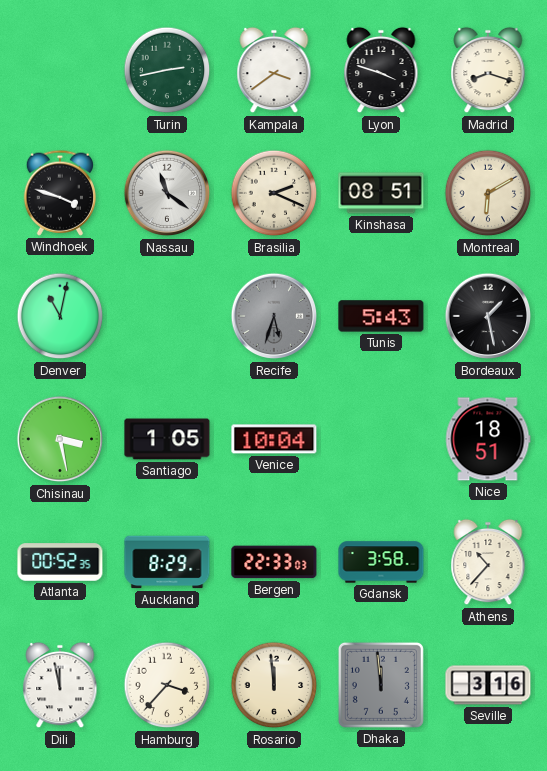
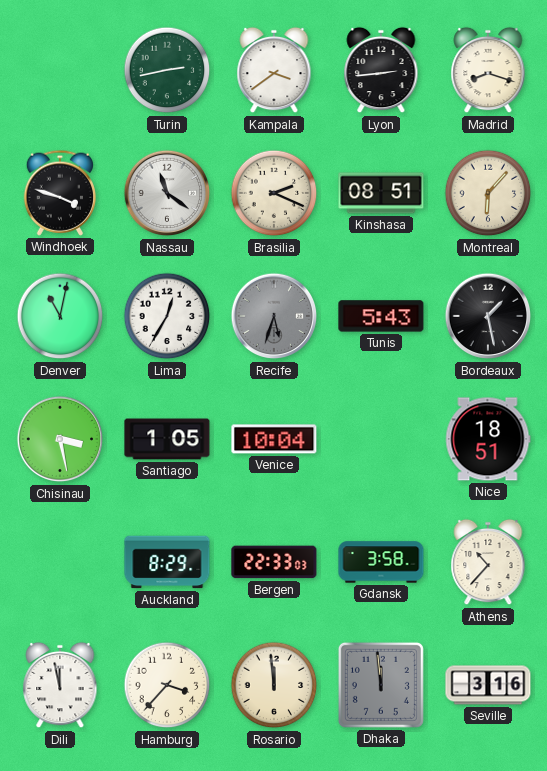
Lyon: 3:48 -> 2:44
Montreal: 6:10 -> 6:07
Lima: none -> 12:35
Atlanta: 00:52 -> none
